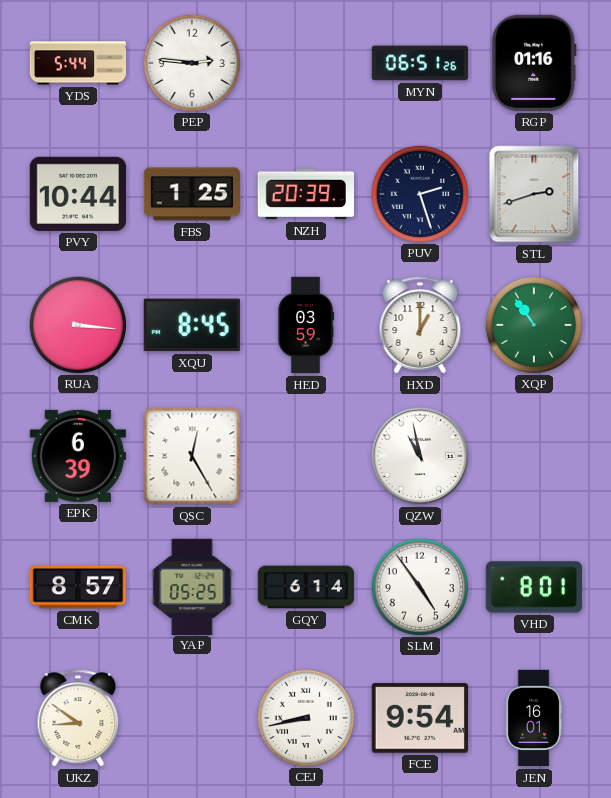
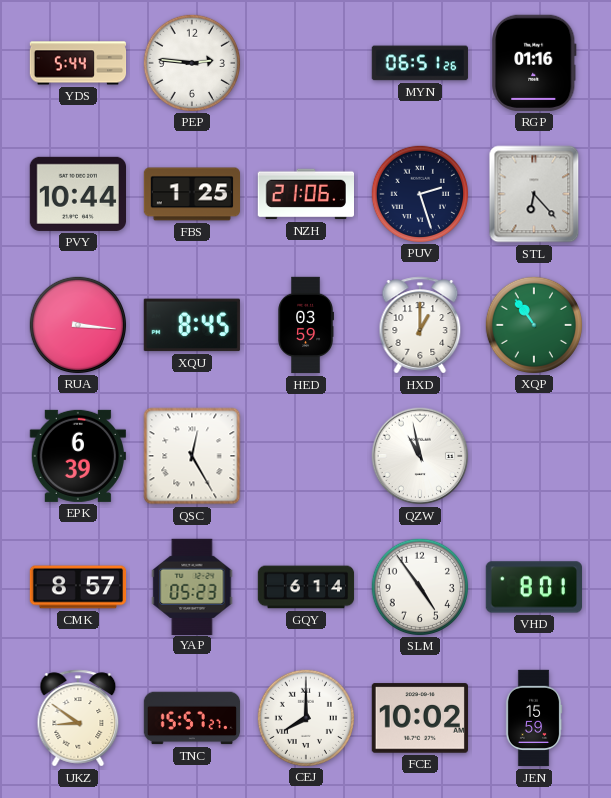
NZH: 20:39 -> 21:06
STL: 2:42 -> 6:23
YAP: 05:25 -> 05:23
TNC: none -> 15:57
CEJ: 8:43 -> 8:00
FCE: 9:54 -> 10:02
JEN: 16:01 -> 15:59
